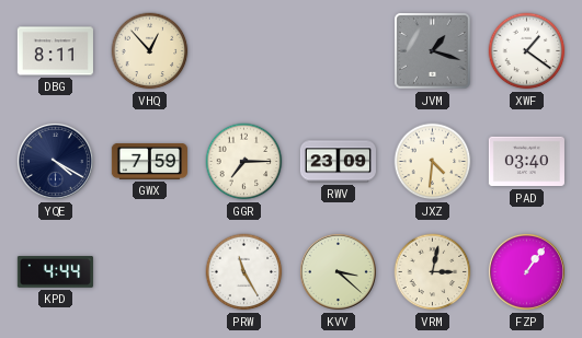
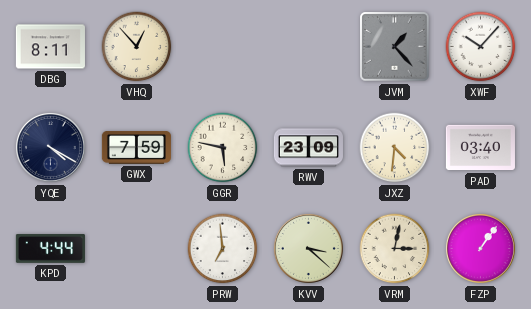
JVM: 1:18 -> 1:23
XWF: 1:21 -> 10:07
GGR: 7:15 -> 5:47
PRW: 11:25 -> 6:59
